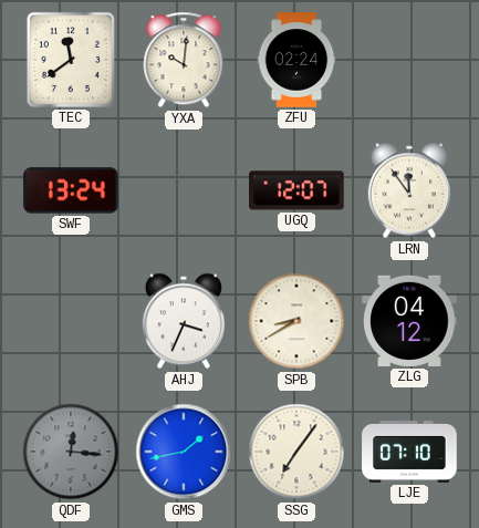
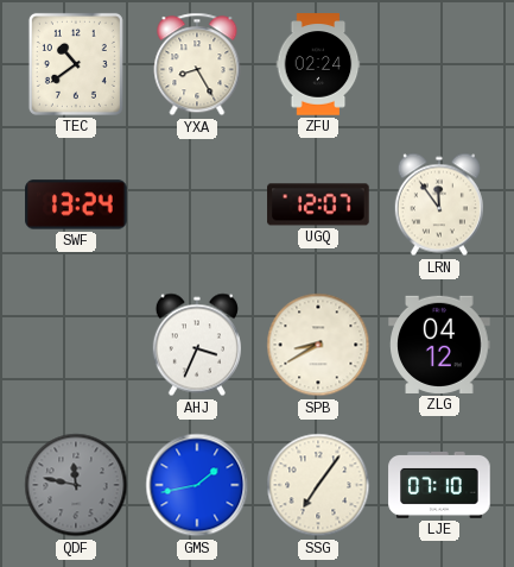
TEC: 11:39 -> 10:39
YXA: 10:01 -> 8:25
QDF: 12:16 -> 11:47
